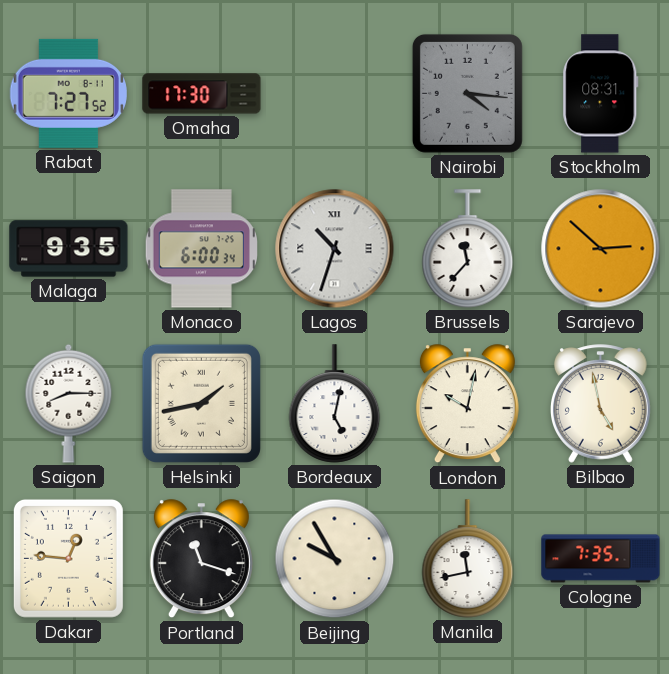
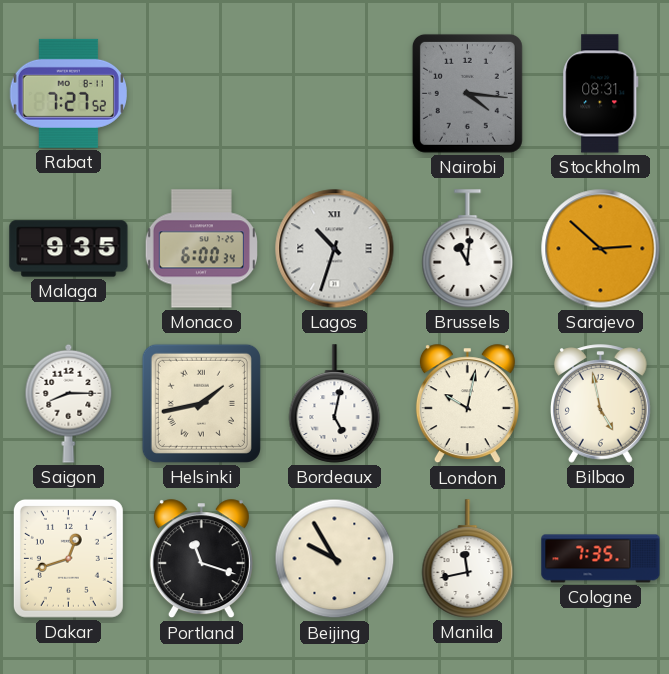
Omaha: 17:30 -> none
Brussels: 11:37 -> 11:01
Dakar: 12:46 -> 12:42
